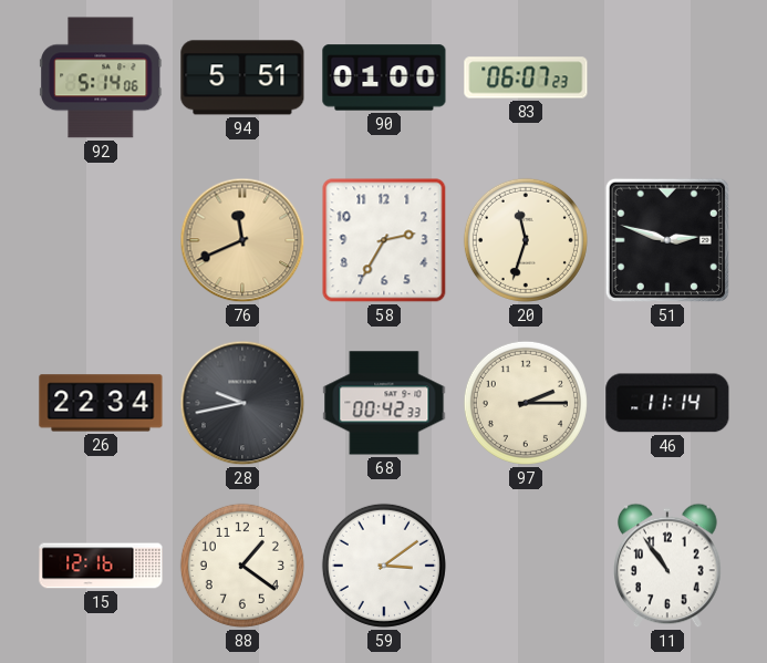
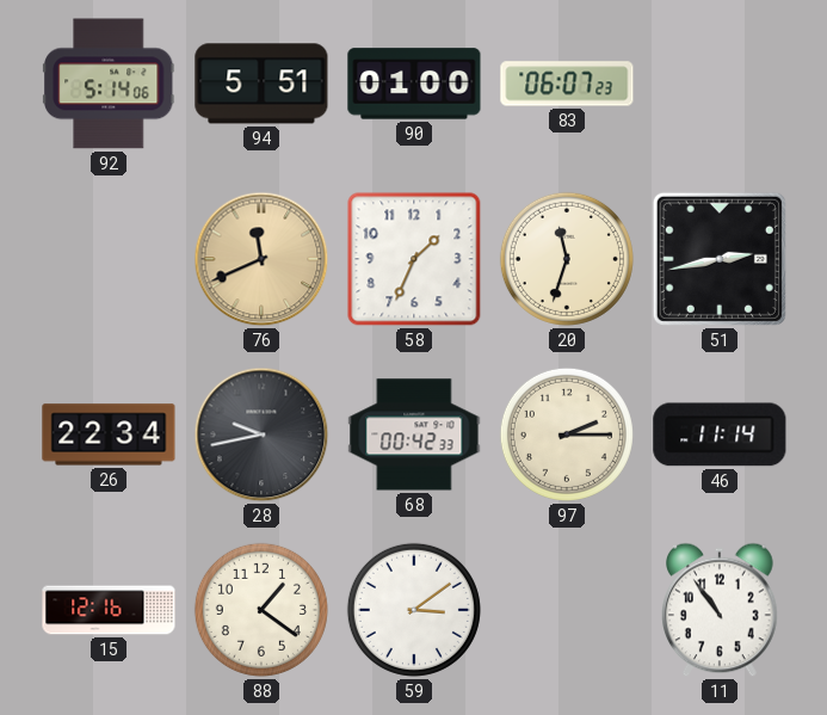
58: 2:35 -> 1:34
51: 2:48 -> 2:43
